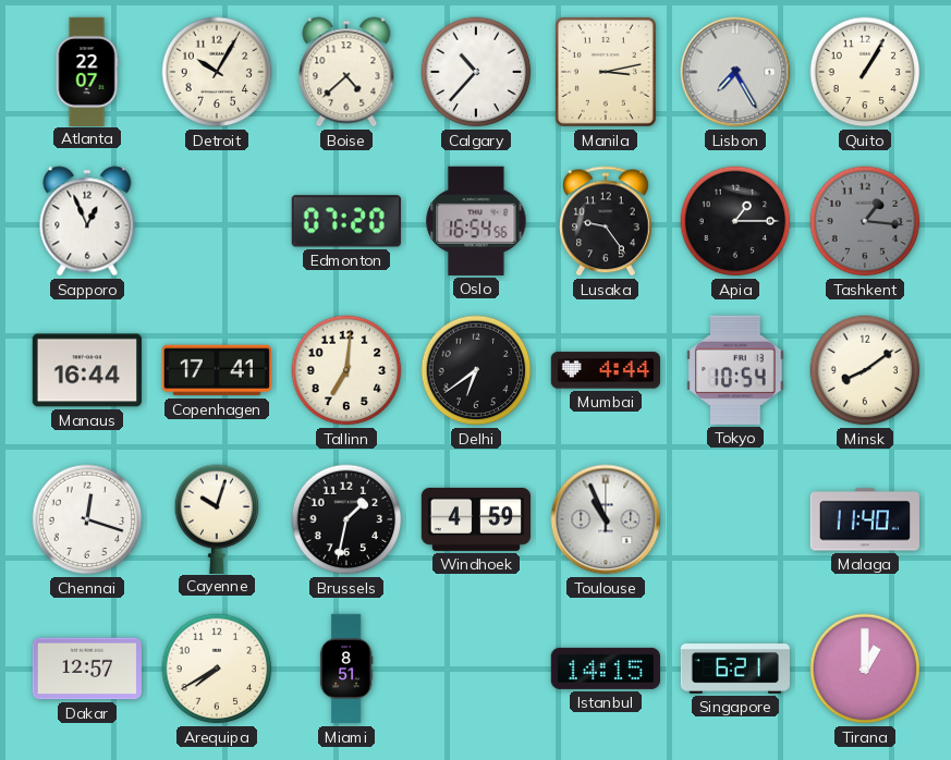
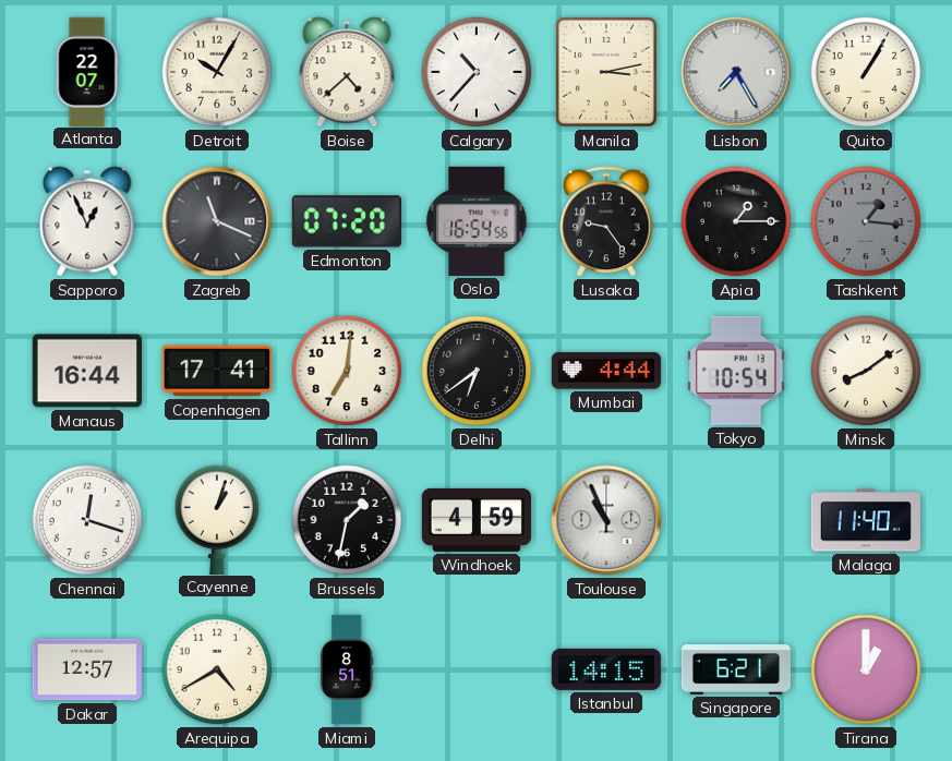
Zagreb: none -> 11:19
Cayenne: 10:03 -> 1:03
Arequipa: 7:40 -> 4:40
